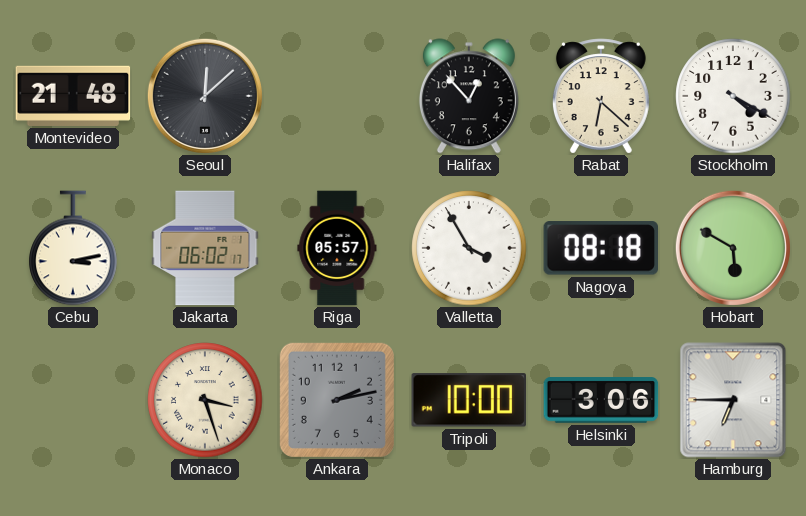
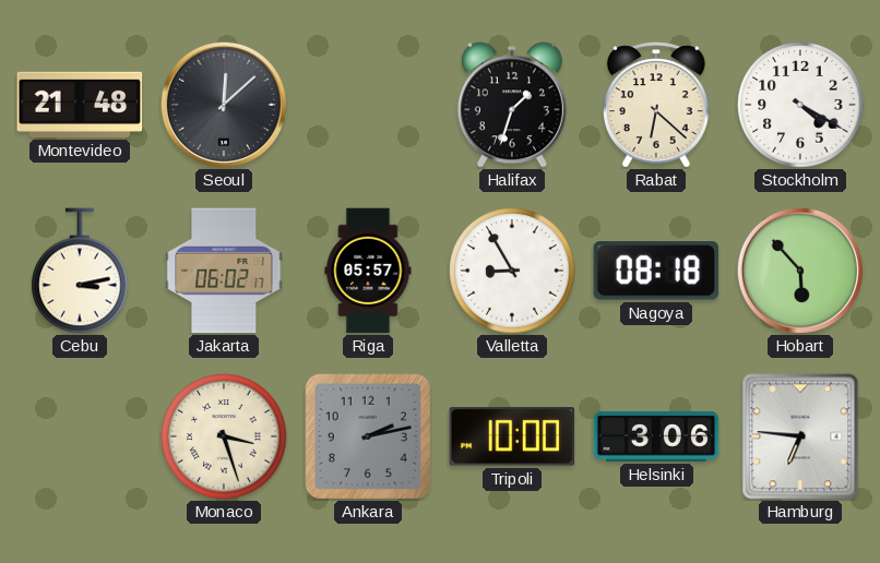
Halifax: 12:53 -> 1:33
Valletta: 3:55 -> 8:55
Hobart: 5:50 -> 5:53
Hamburg: 6:45 -> 6:46
